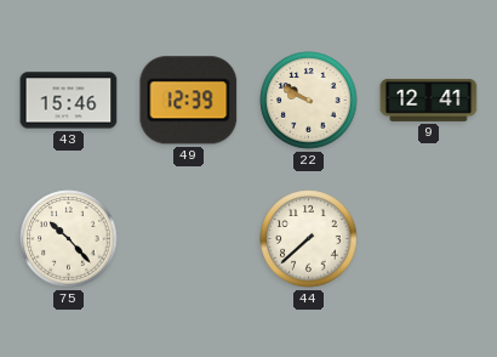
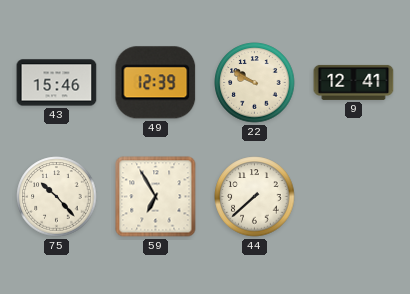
59: none -> 6:55
